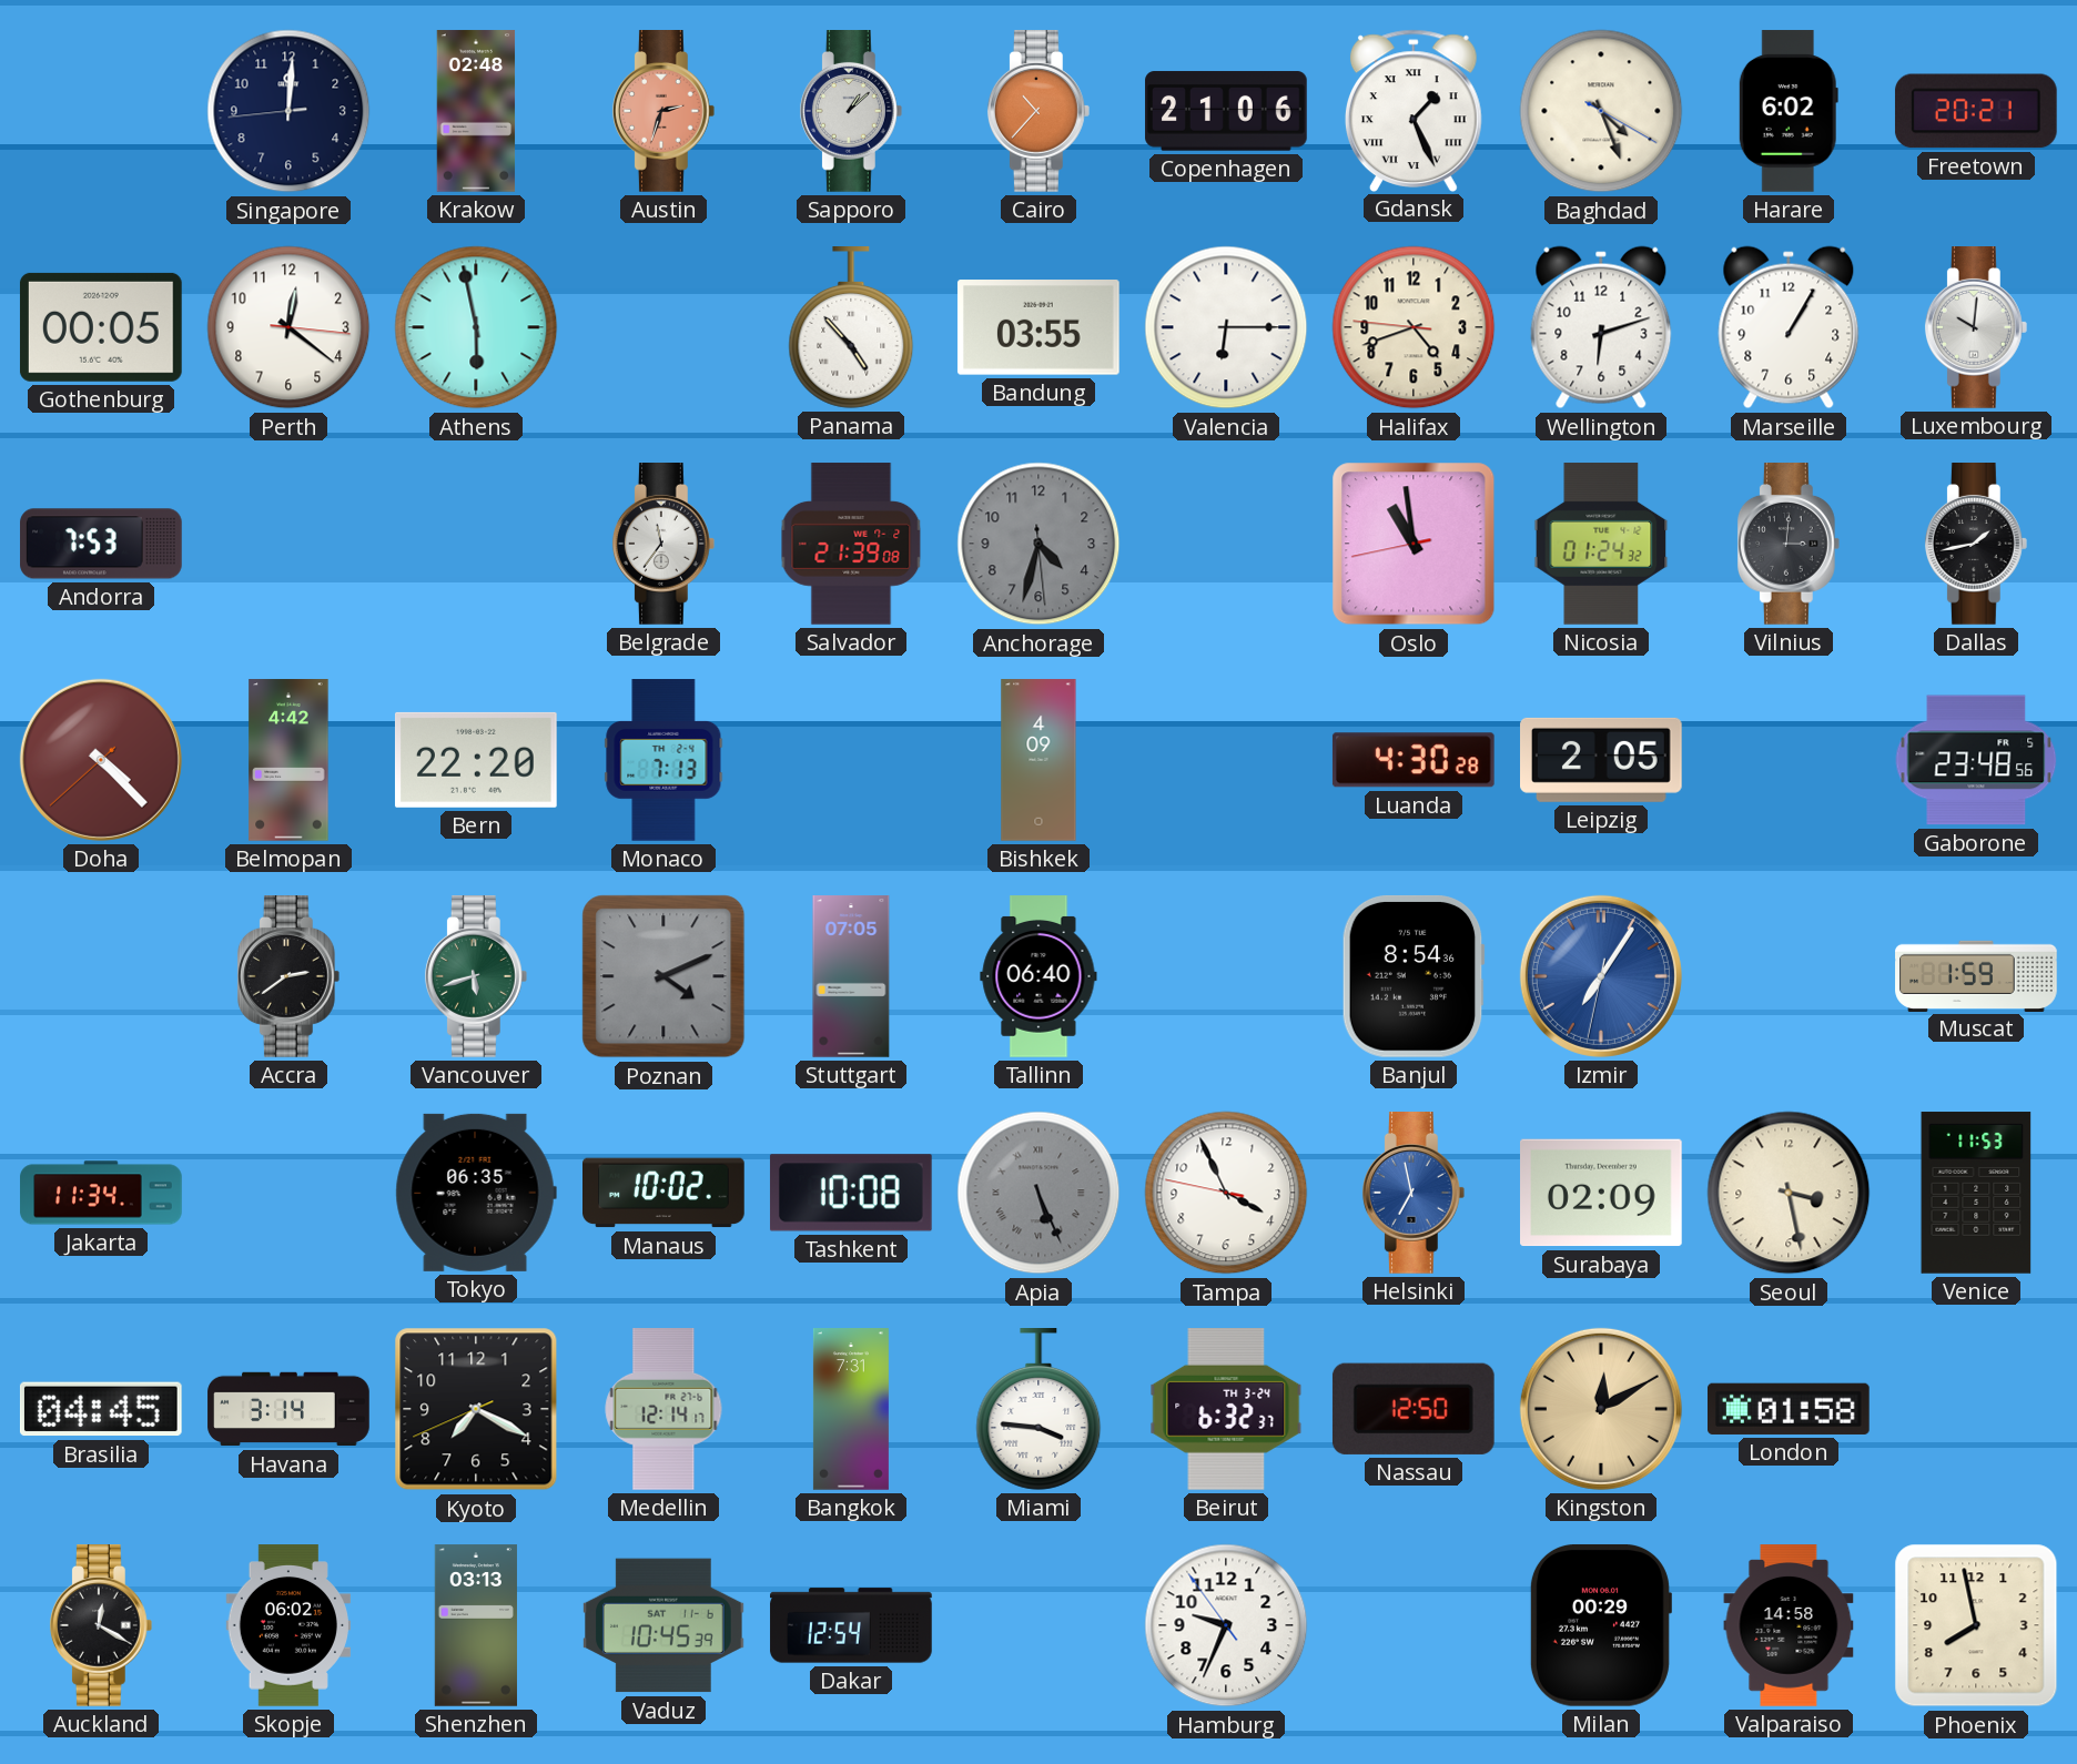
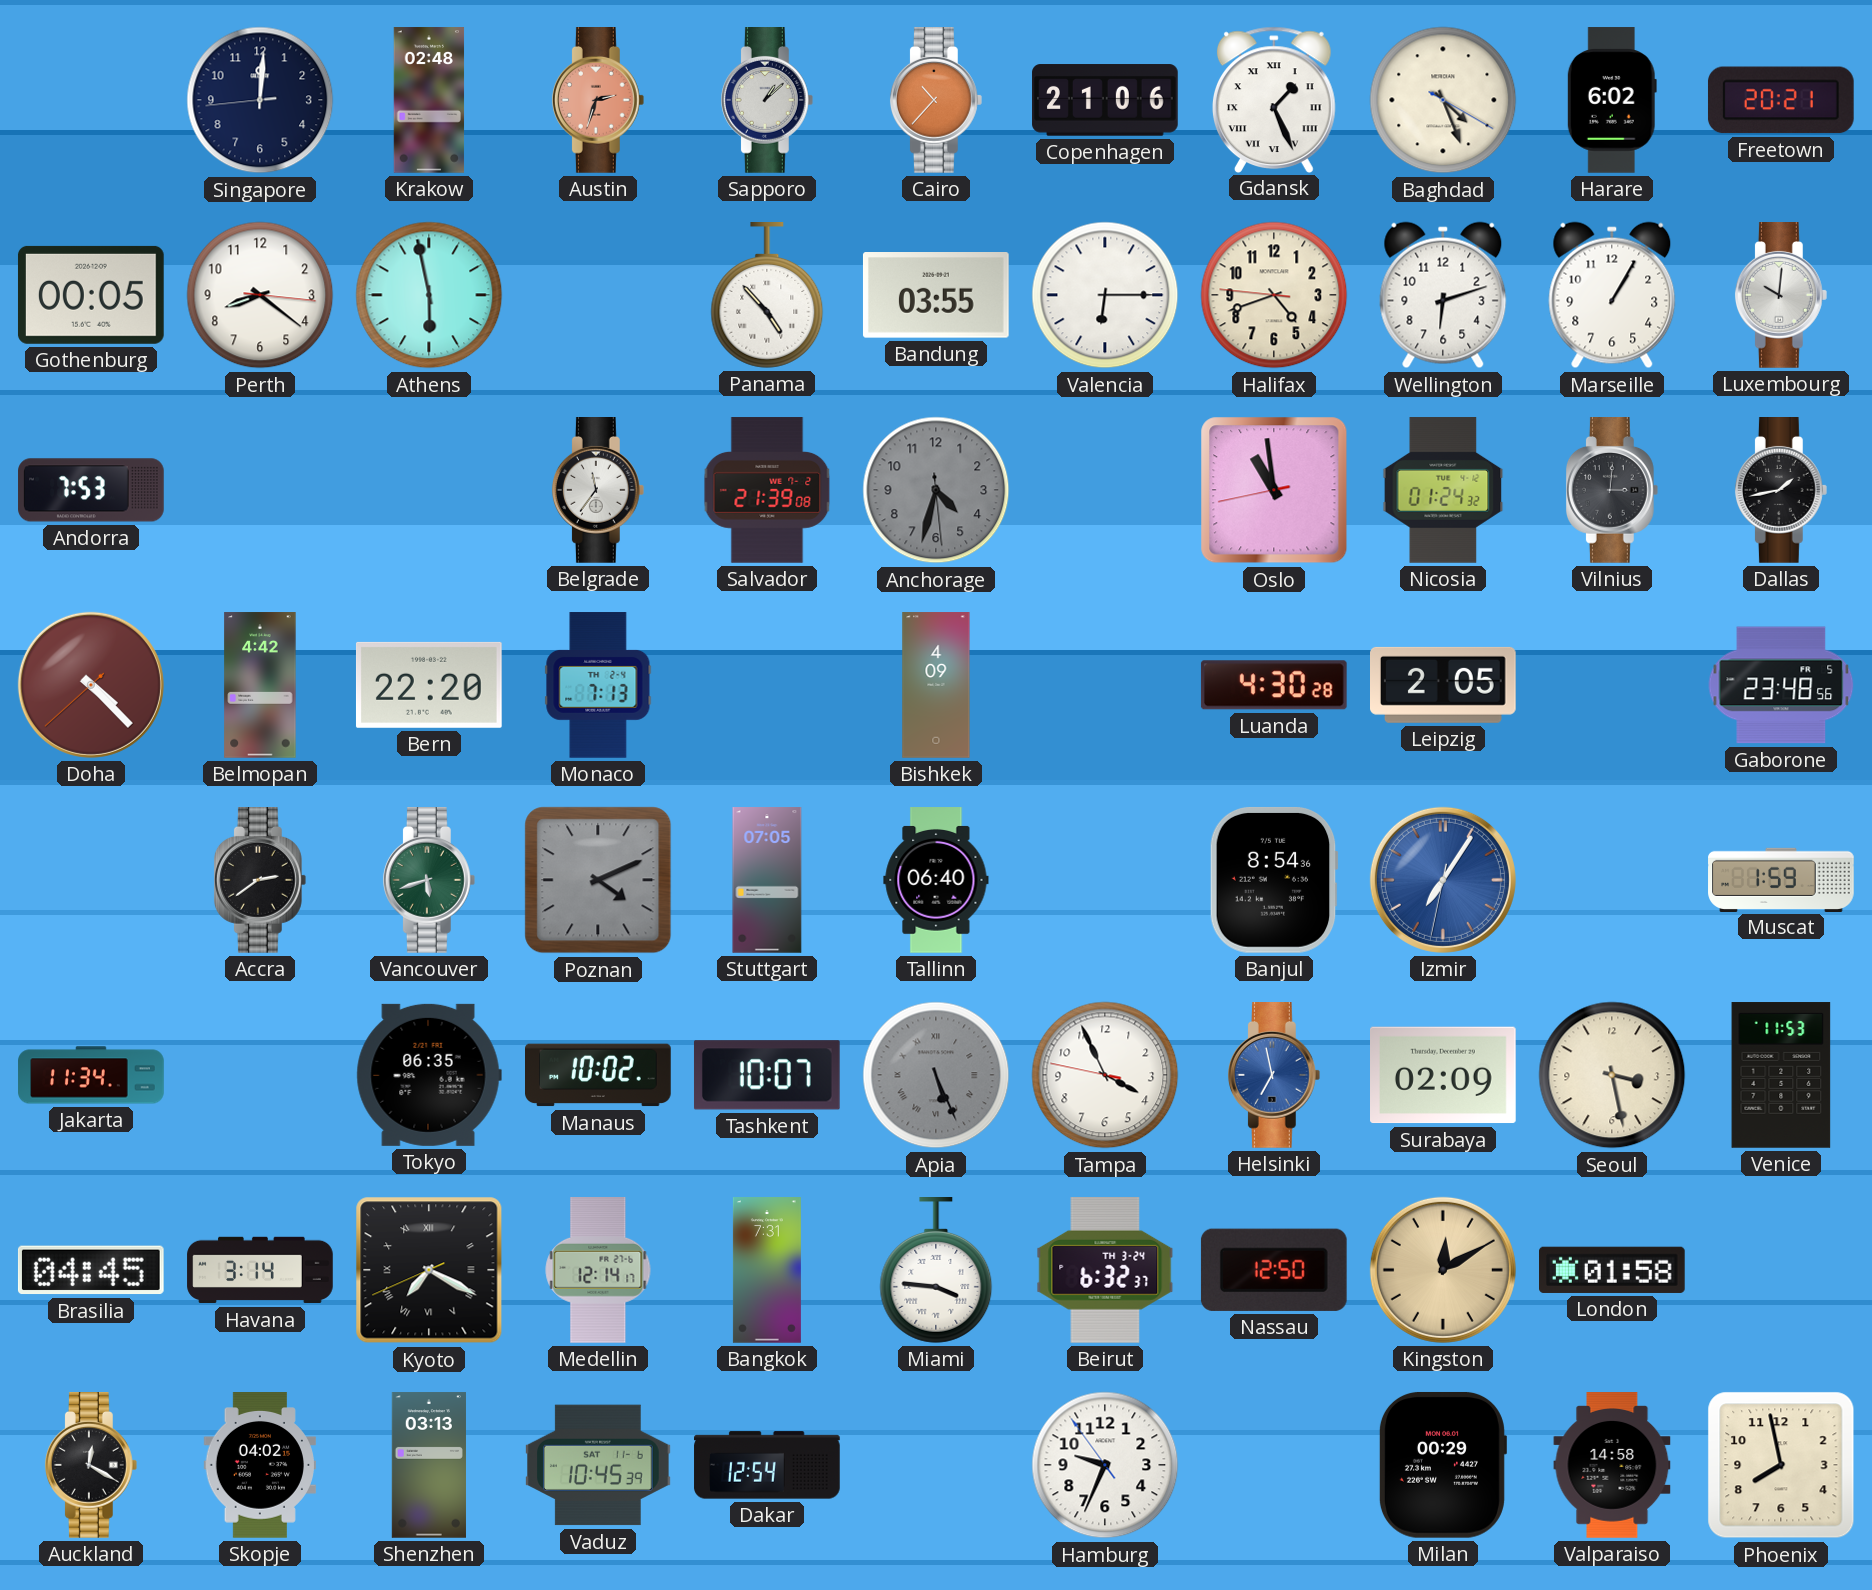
Perth: 12:21 -> 8:21
Tashkent: 10:08 -> 10:07
Kyoto numerals: Arabic -> Roman
Skopje: 06:02 -> 04:02
